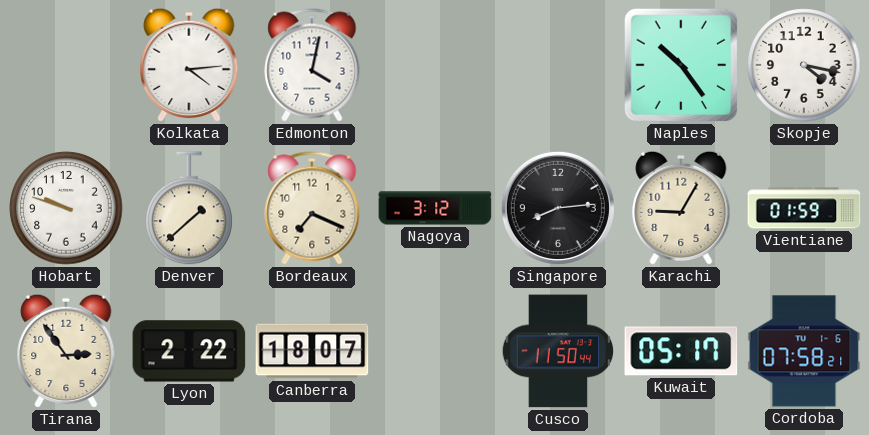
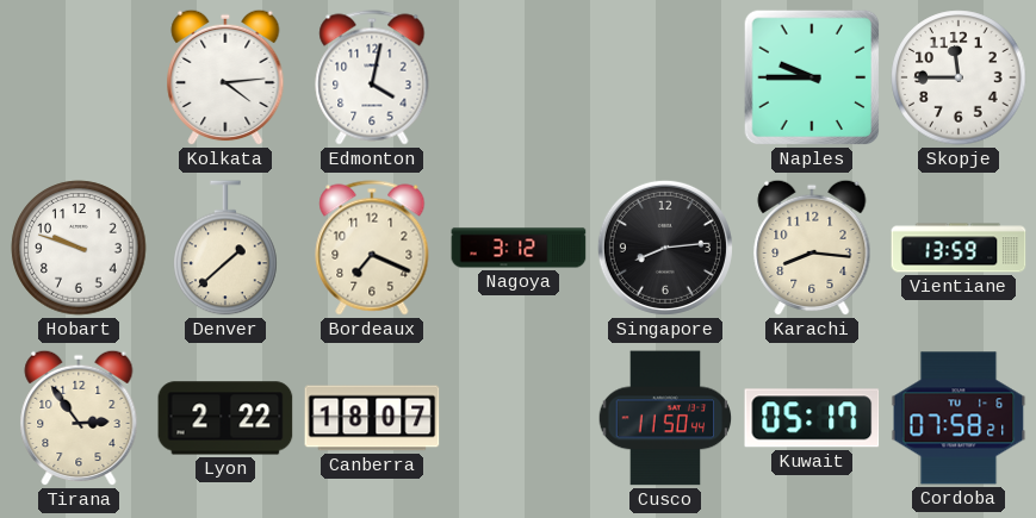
Naples: 10:24 -> 9:45
Skopje: 4:17 -> 11:45
Karachi: 9:05 -> 8:16
Vientiane: 01:59 -> 13:59
